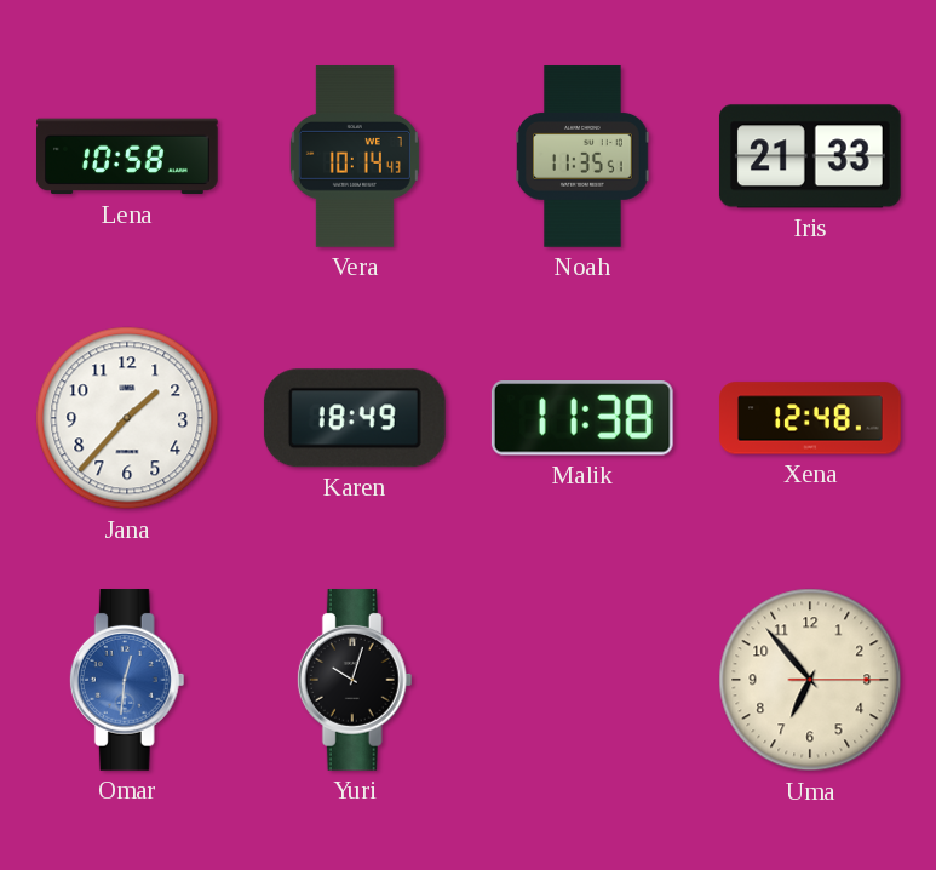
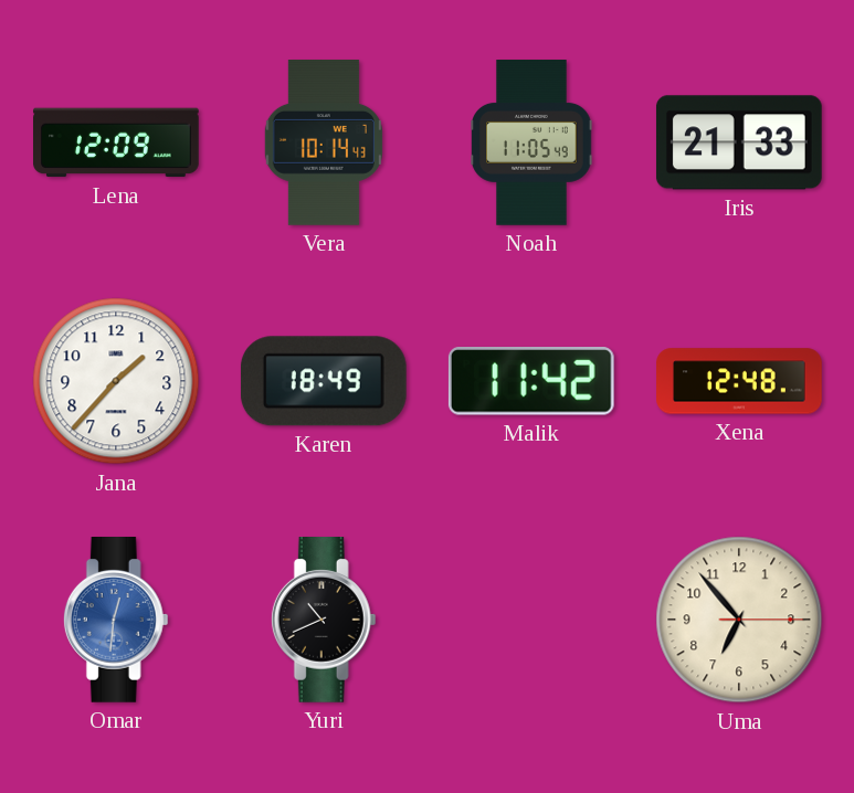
Lena: 10:58 -> 12:09
Noah: 11:35 -> 11:05
Malik: 11:38 -> 11:42
Yuri: 10:03 -> 10:41
